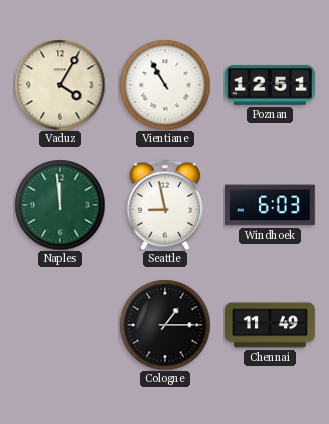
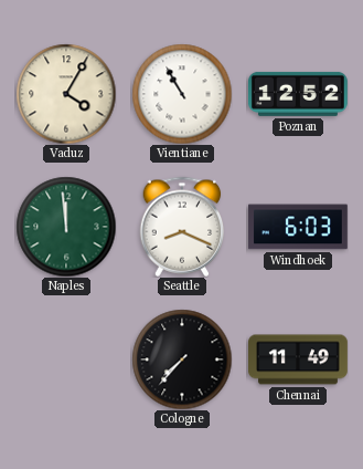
Poznan: 12:51 -> 12:52
Seattle: 8:58 -> 8:19
Cologne: 1:15 -> 7:37
